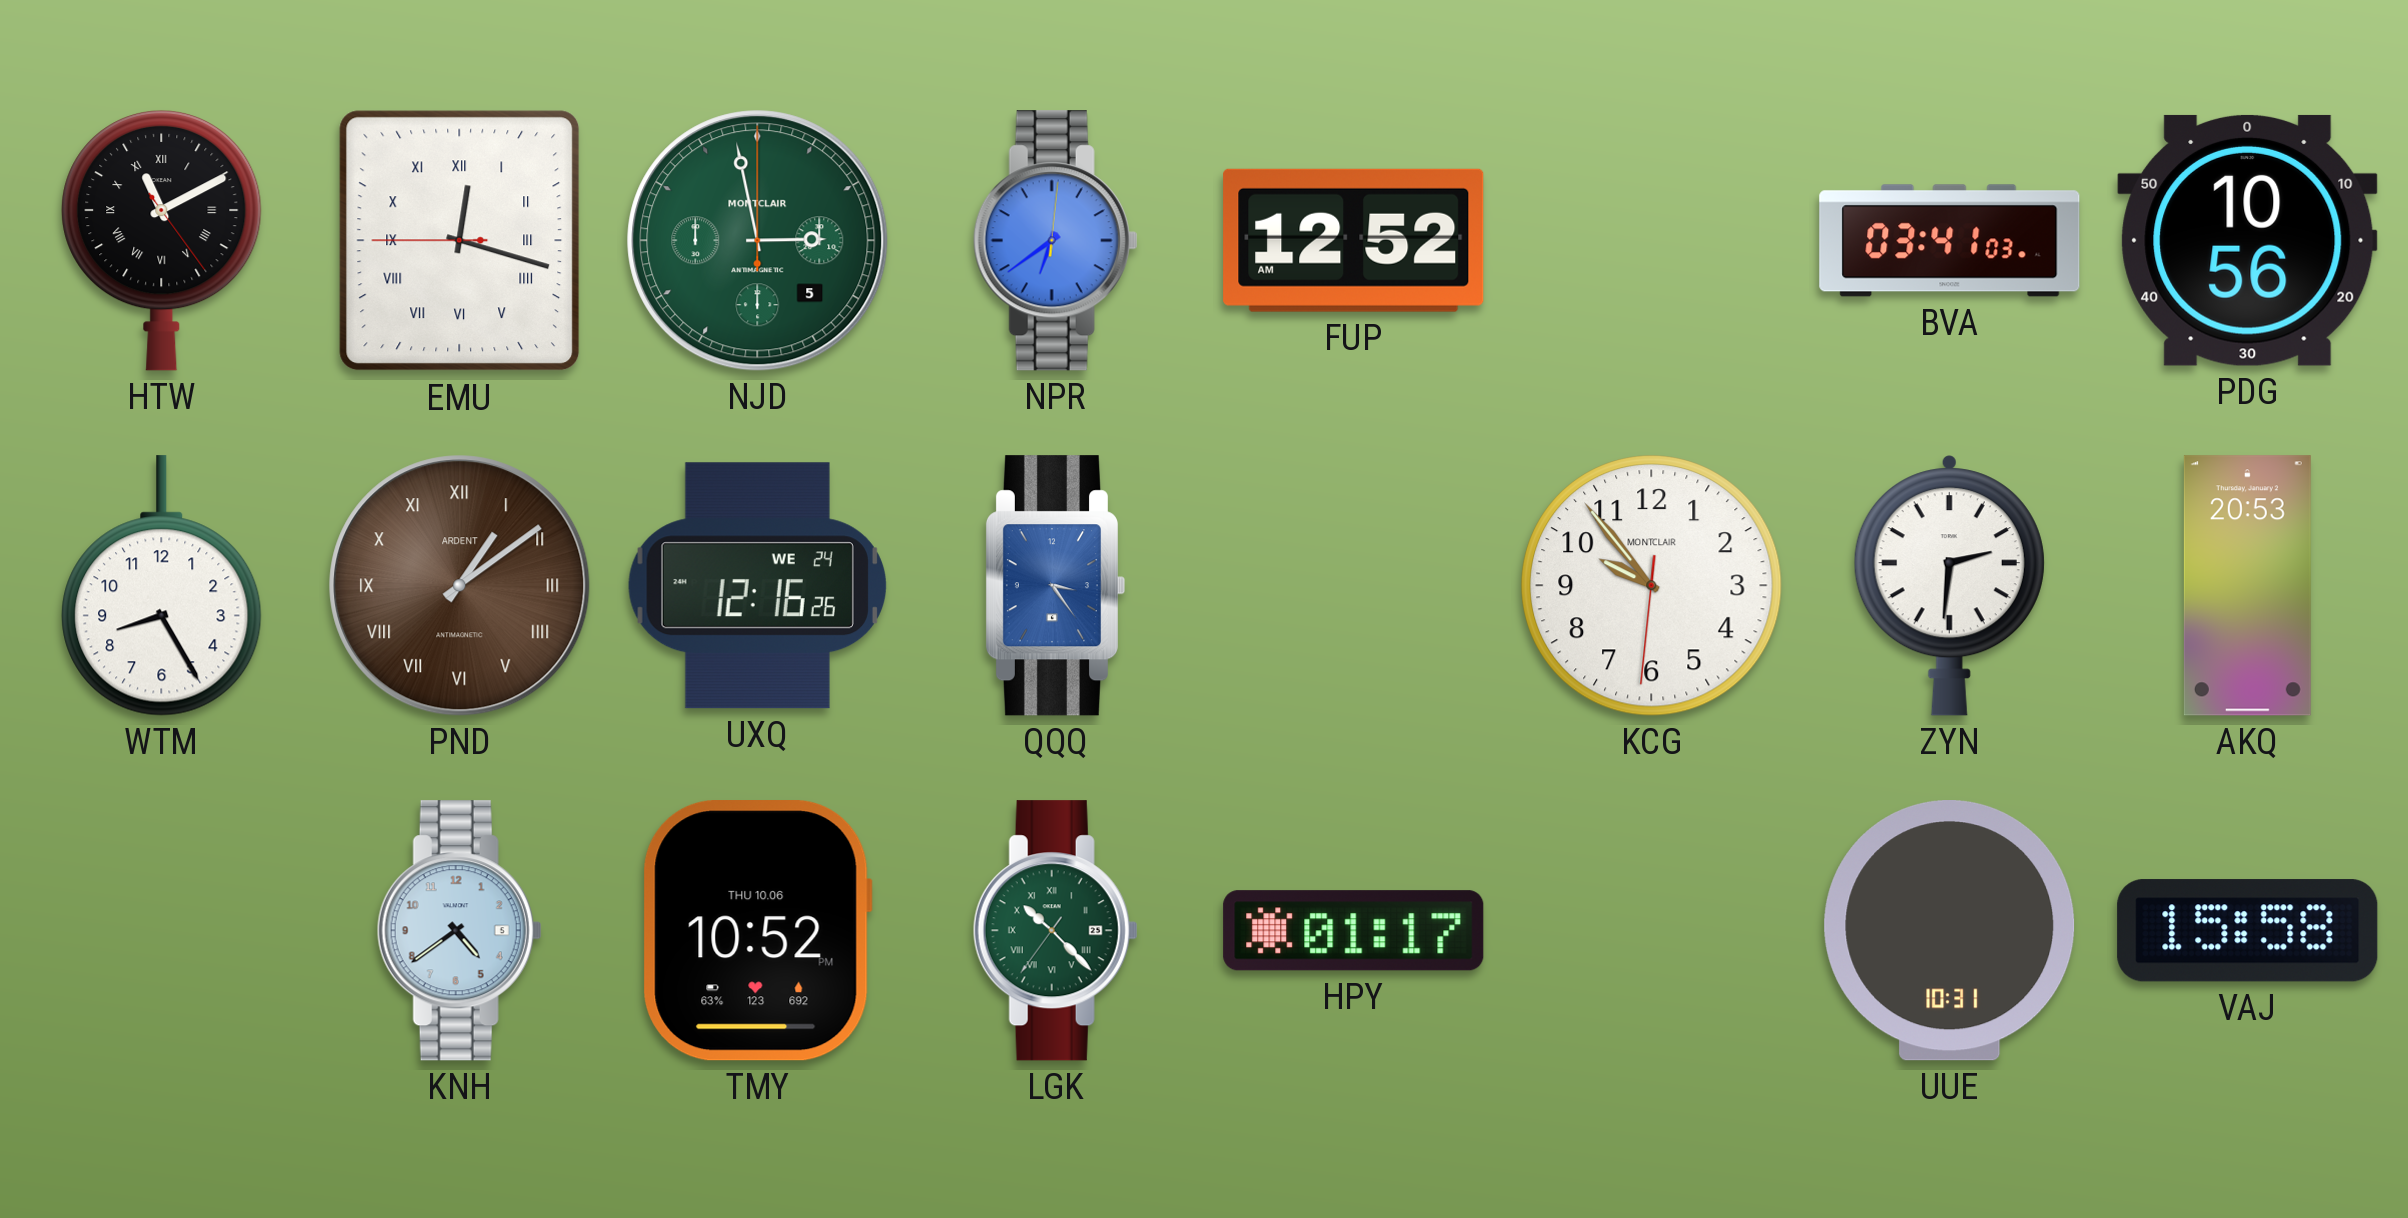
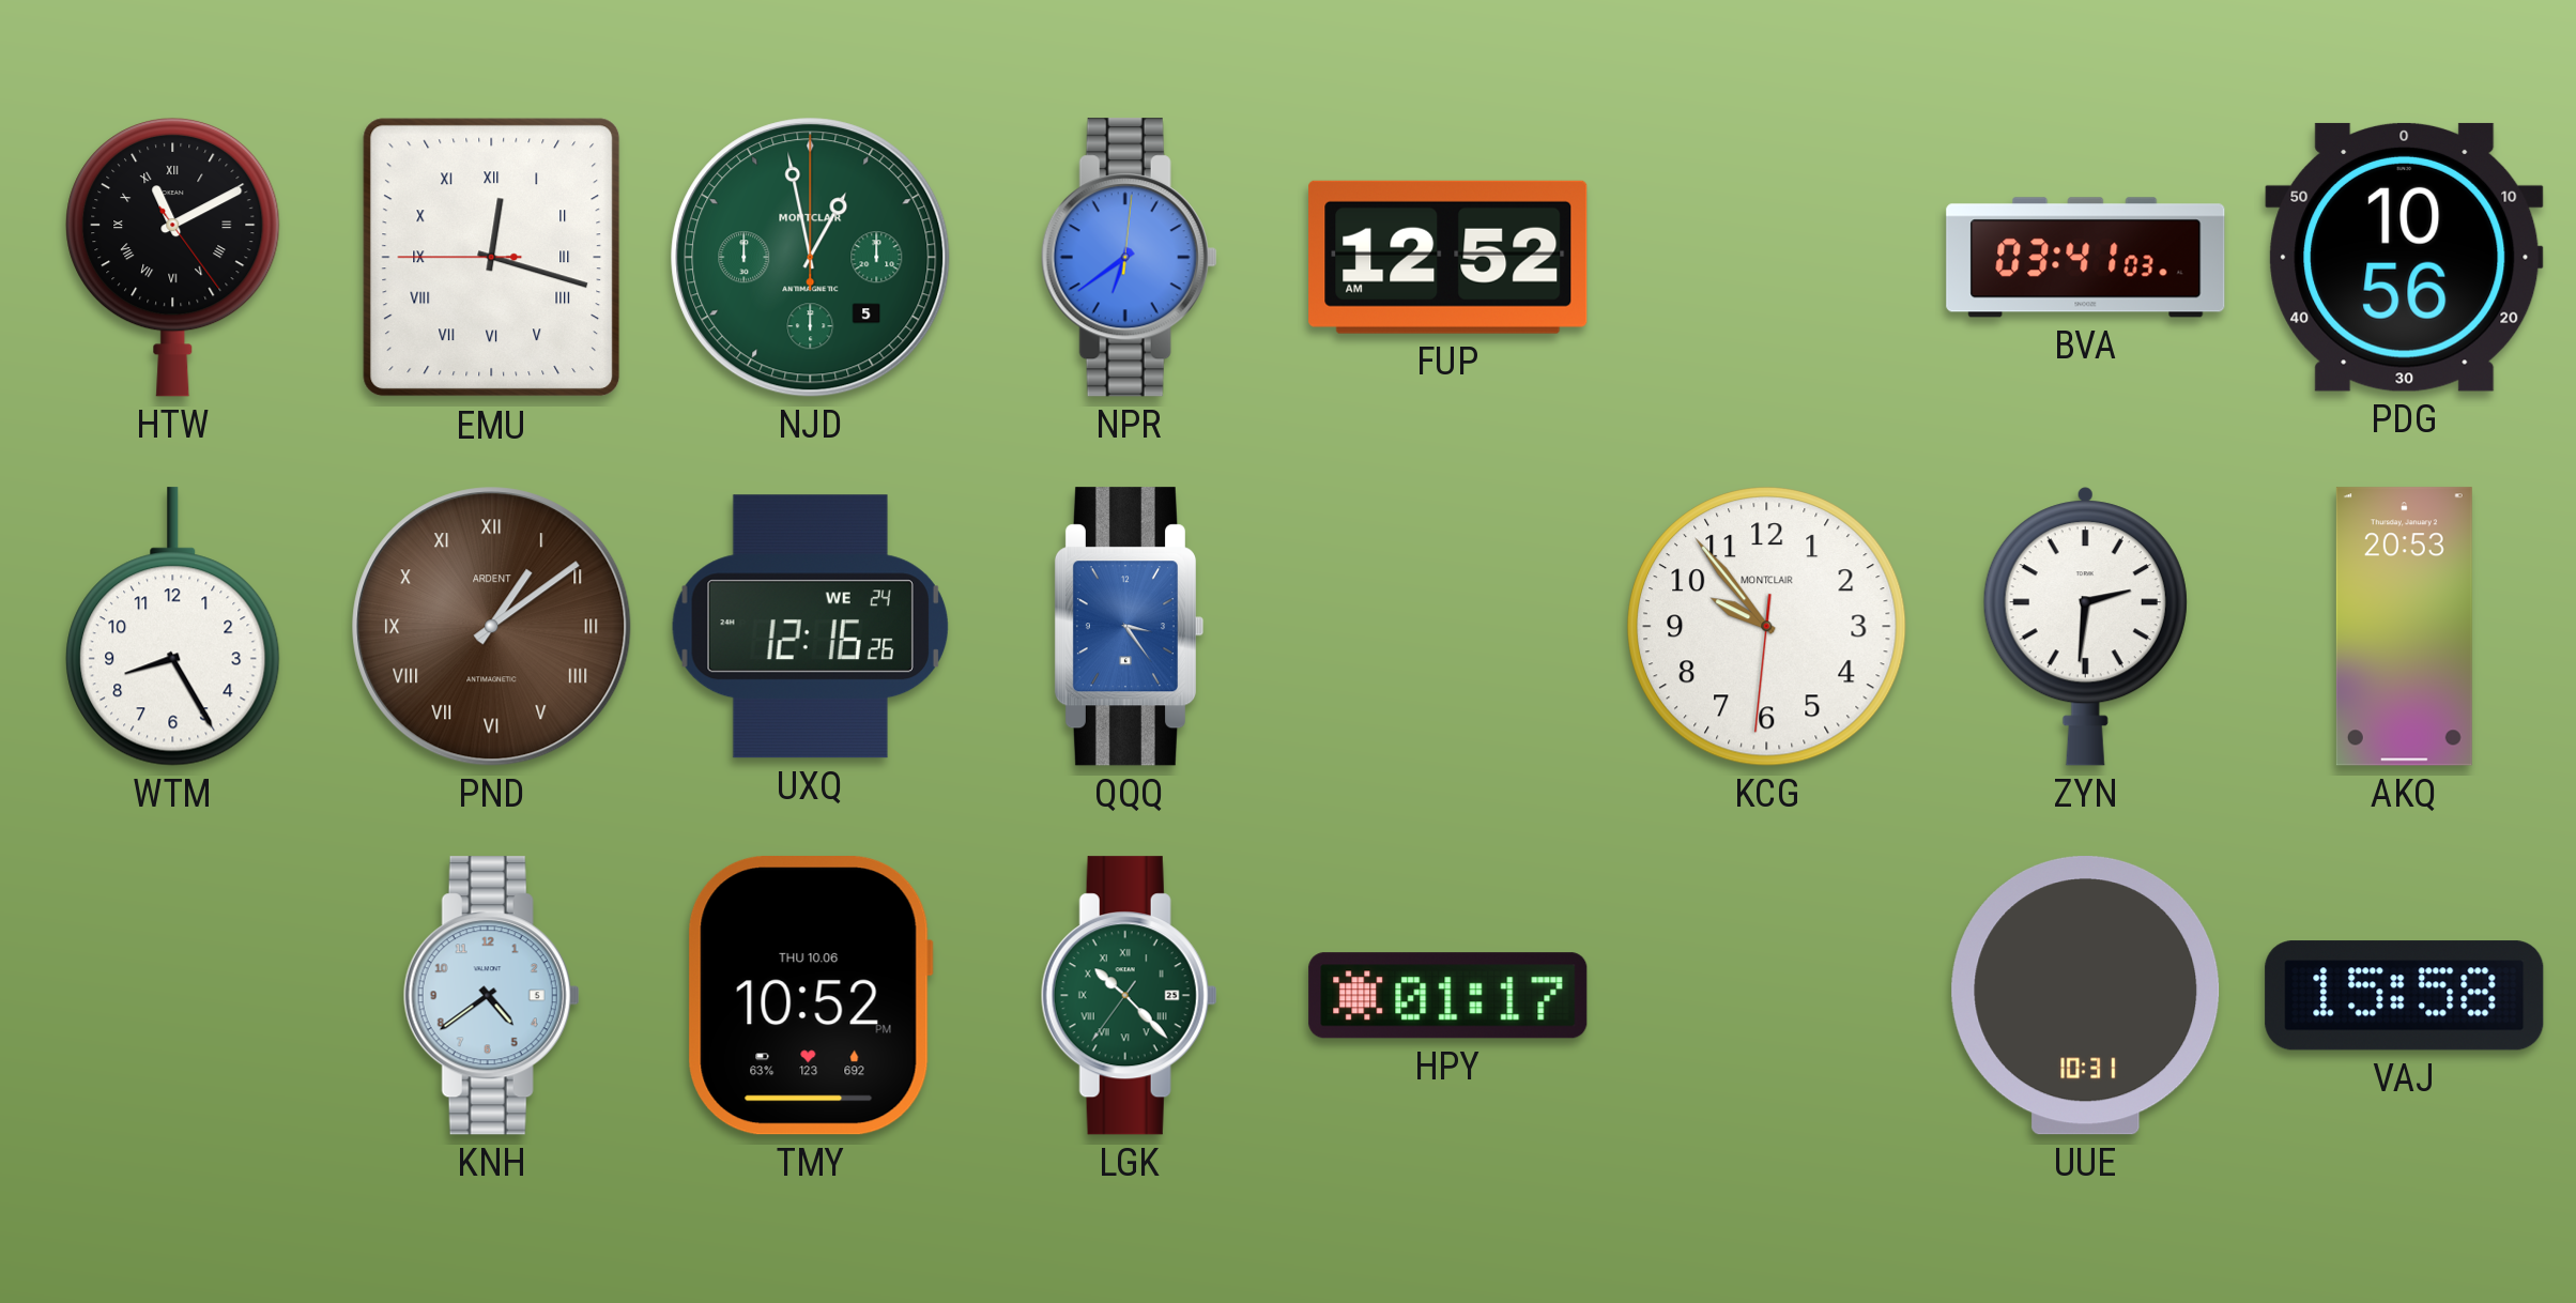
NJD: 2:58 -> 12:58
